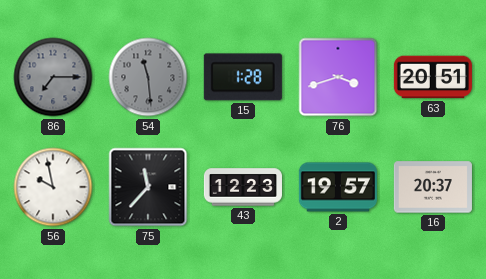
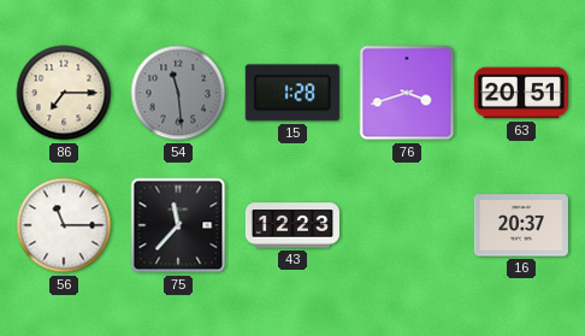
86 dial: grey -> cream
56: 9:58 -> 11:15
2: 19:57 -> none
